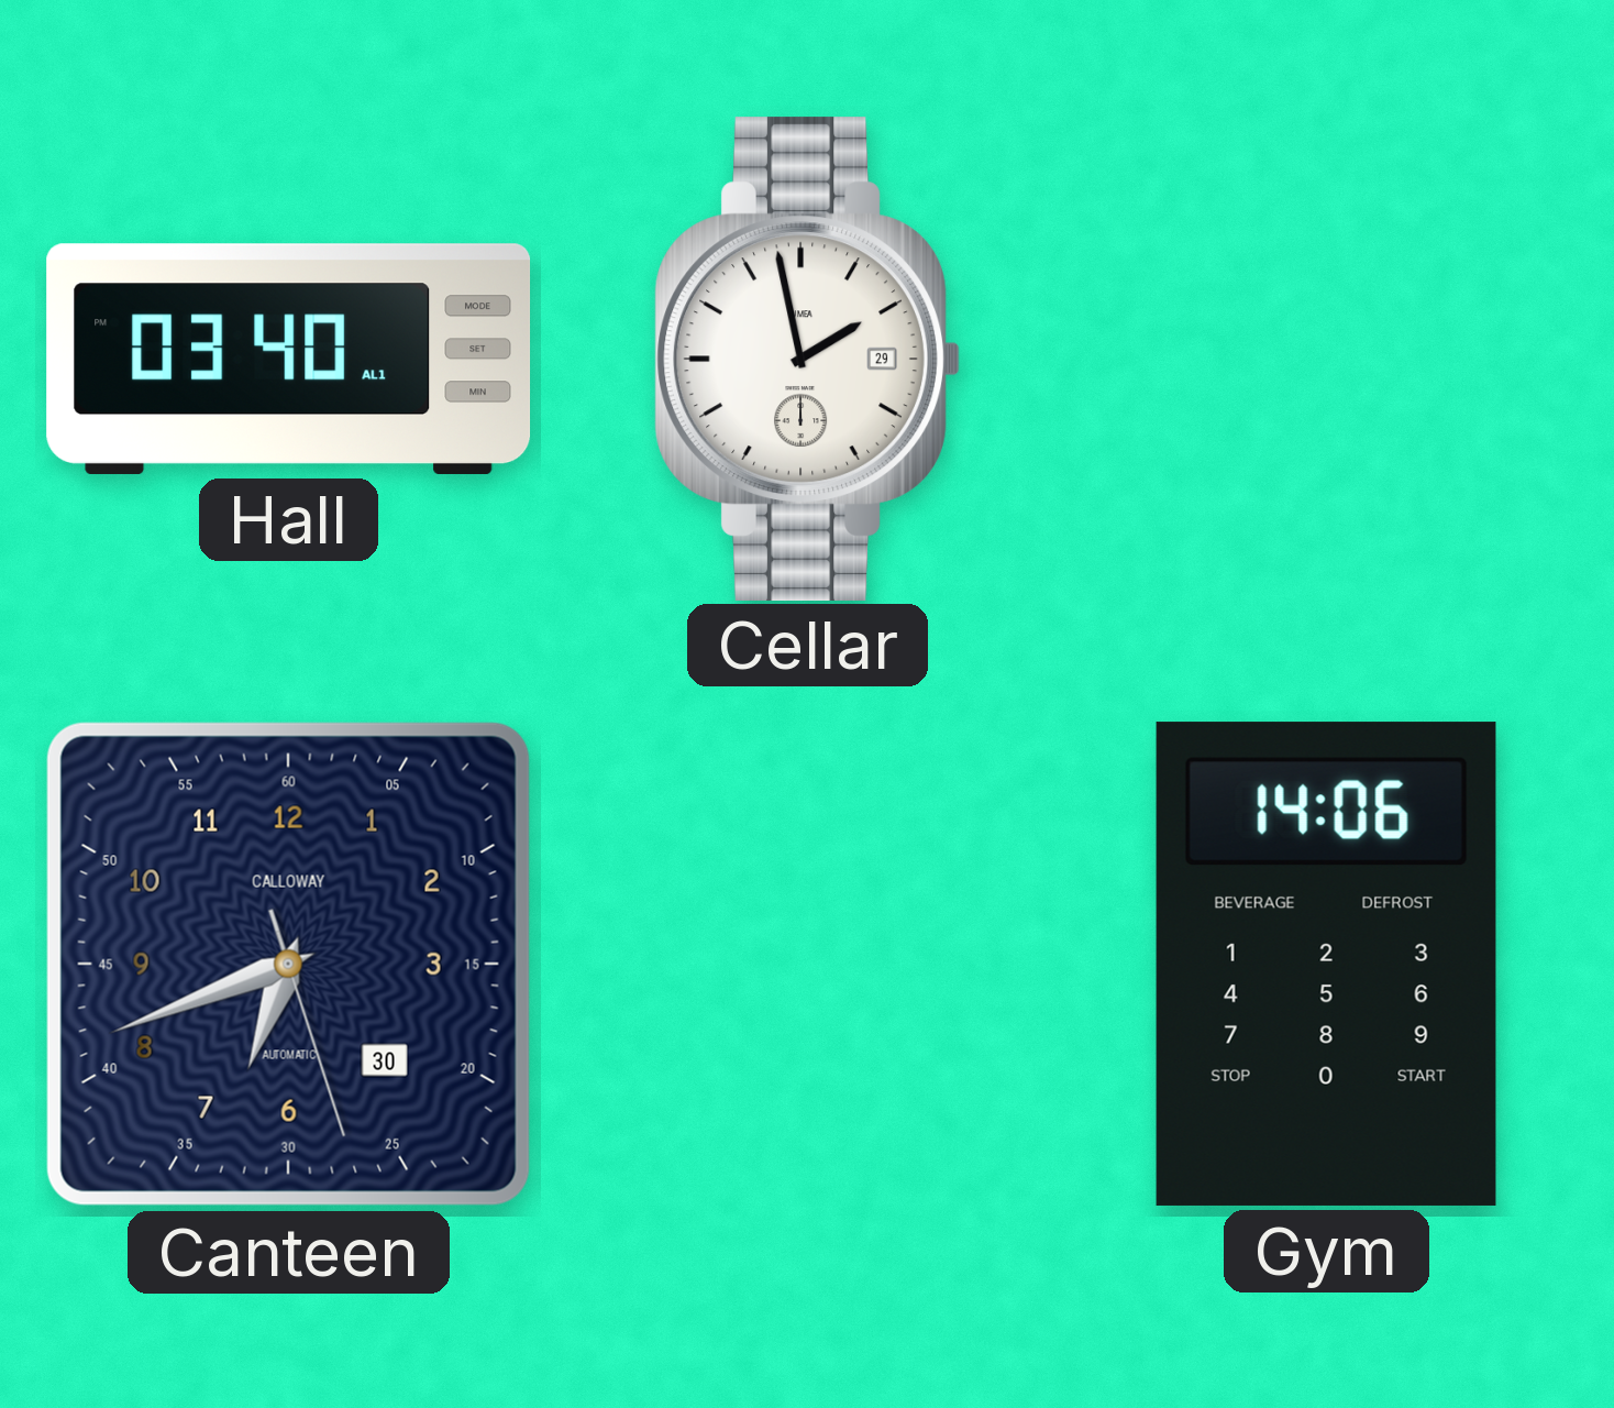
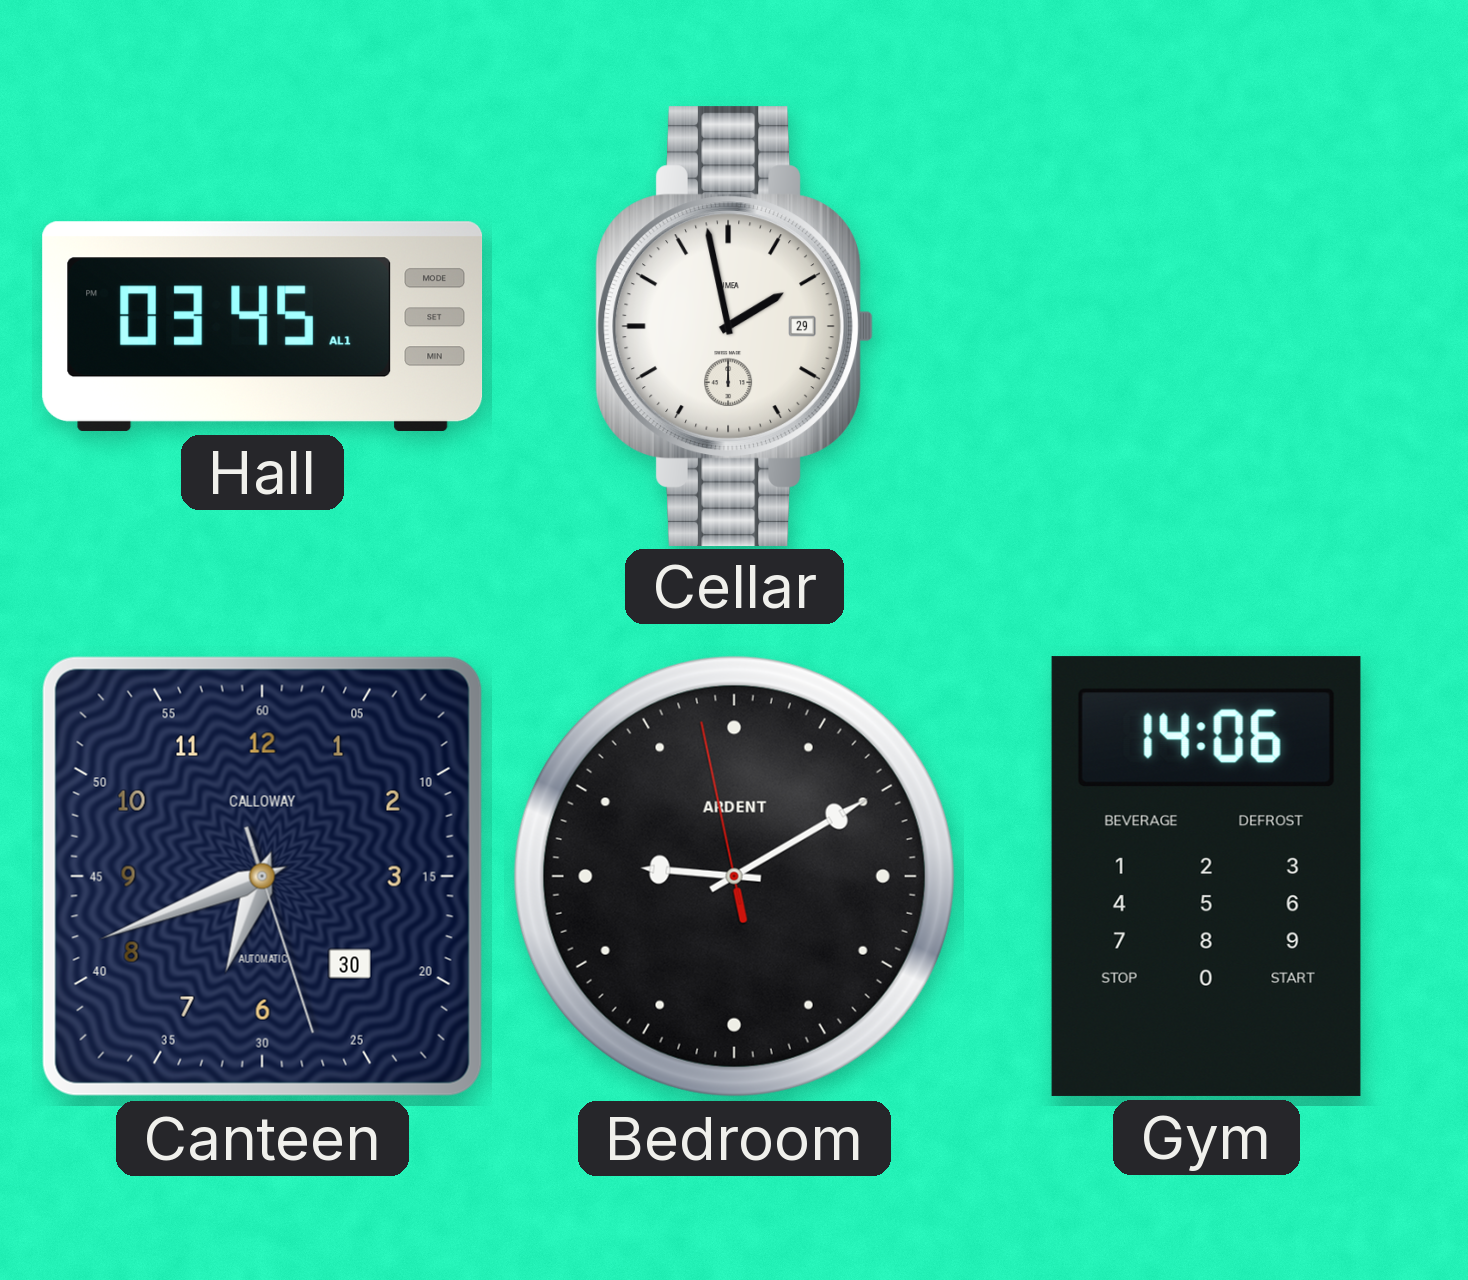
Hall: 03:40 -> 03:45
Bedroom: none -> 9:09
